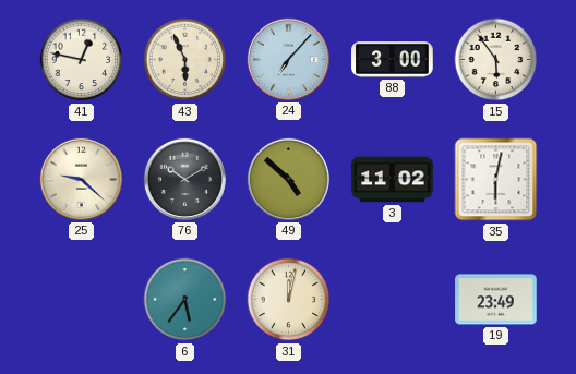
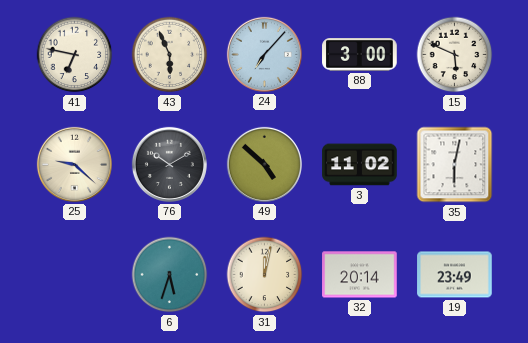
41: 12:47 -> 6:47
15: 5:54 -> 5:49
6: 5:36 -> 5:33
32: none -> 20:14
